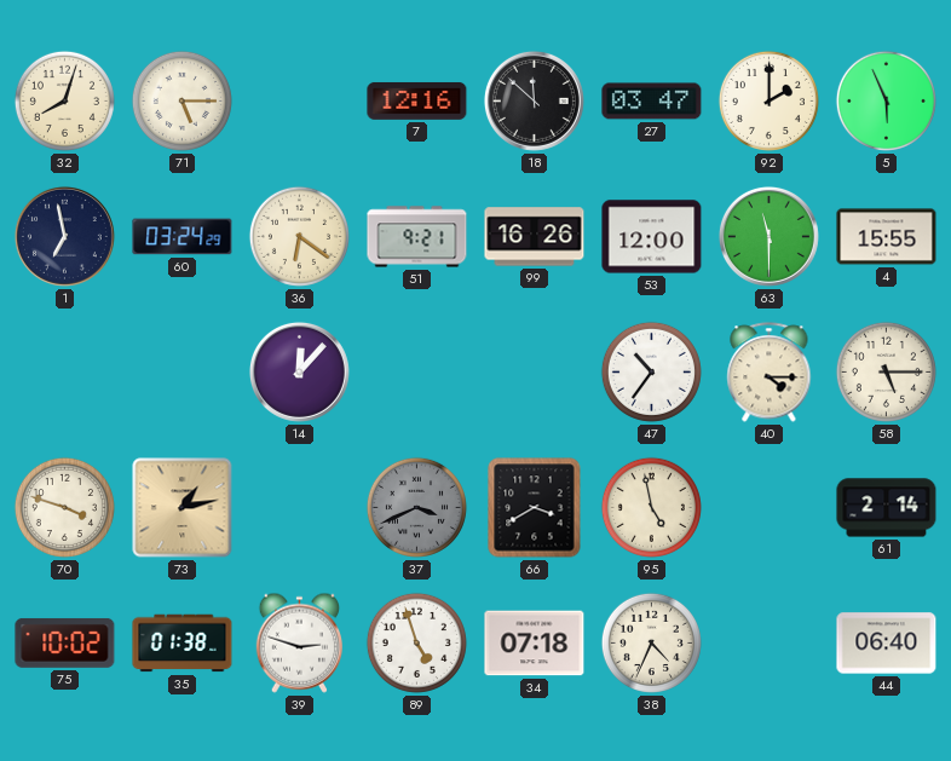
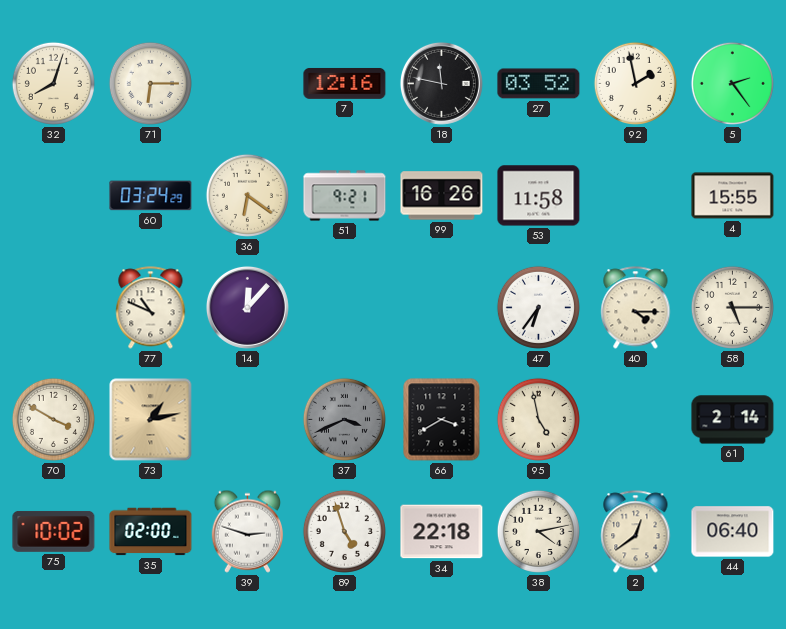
71: 5:15 -> 6:15
18: 11:52 -> 11:47
27: 03:47 -> 03:52
92: 2:00 -> 1:58
5: 5:56 -> 2:24
1: 6:58 -> none
53: 12:00 -> 11:58
63: 11:30 -> none
77: none -> 10:49
47: 10:36 -> 6:36
70: 3:48 -> 3:50
35: 01:38 -> 02:00
34: 07:18 -> 22:18
38: 4:34 -> 4:13
2: none -> 12:39
